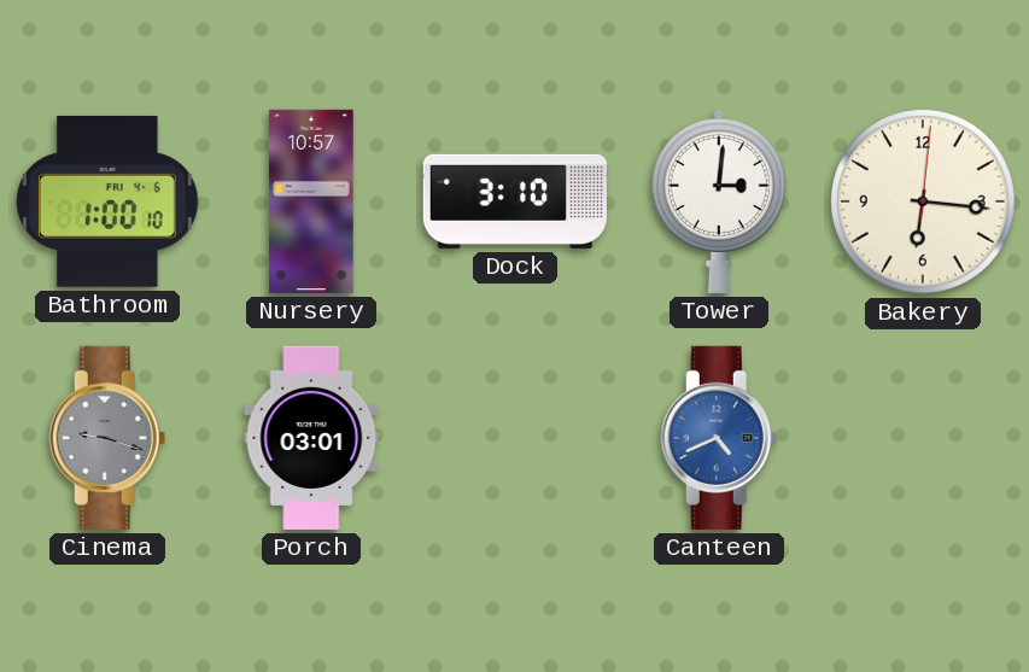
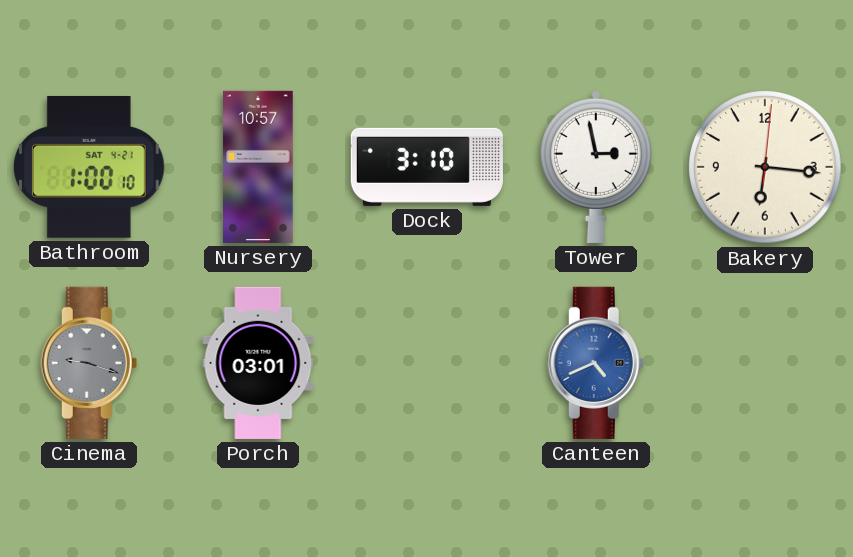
Bathroom date: FRI 4-6 -> SAT 4-21
Tower: 3:01 -> 2:58
